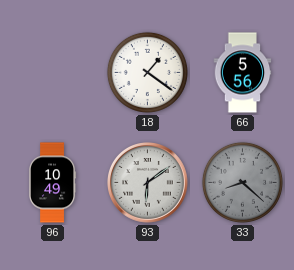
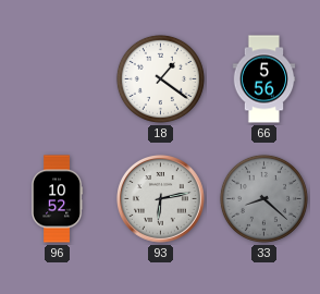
96: 10:49 -> 10:52
93: 6:09 -> 6:13
